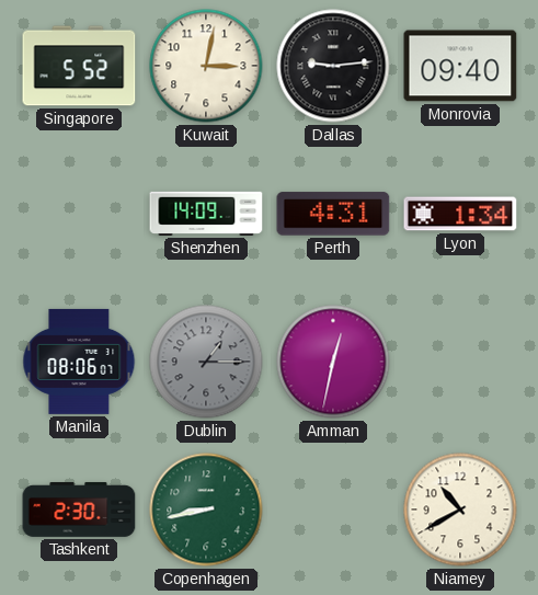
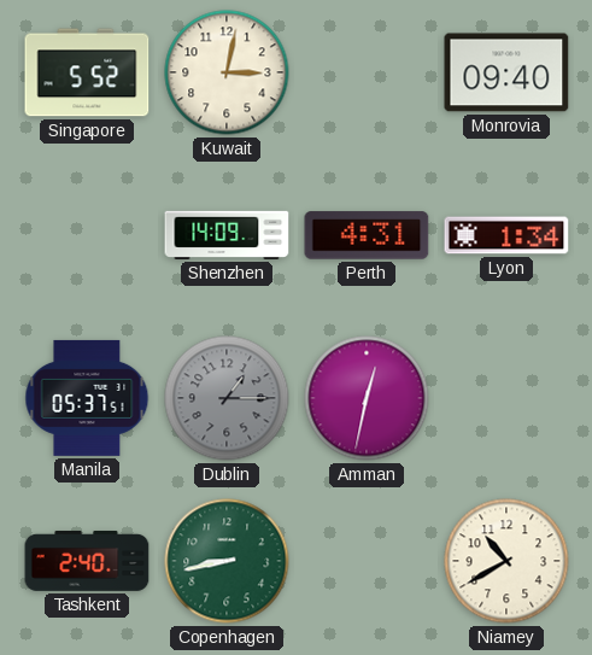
Dallas: 9:14 -> none
Manila: 08:06 -> 05:37
Tashkent: 2:30 -> 2:40
